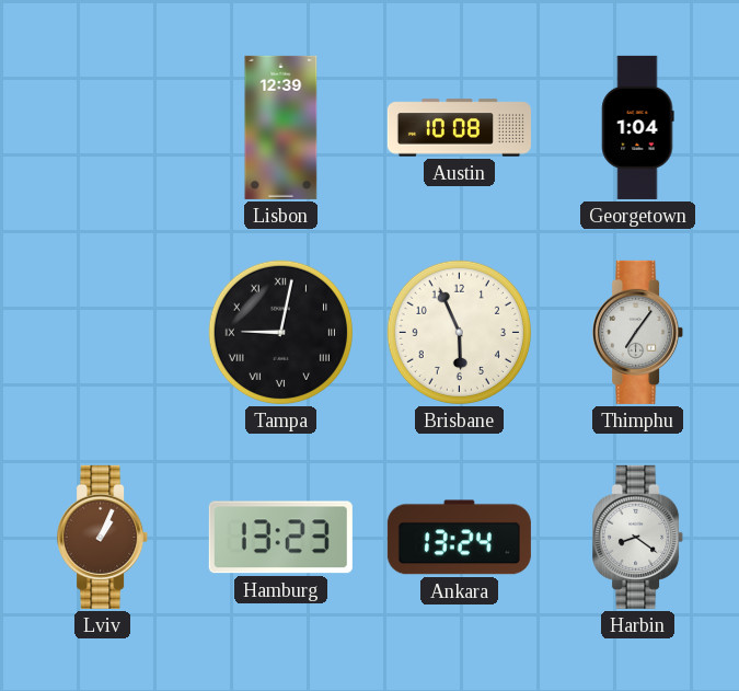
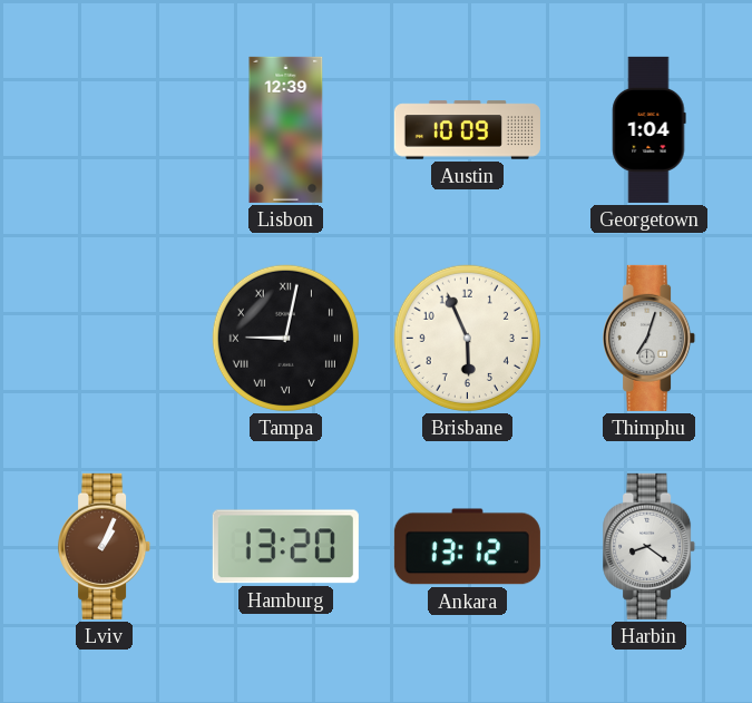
Austin: 10:08 -> 10:09
Thimphu: 7:06 -> 7:03
Hamburg: 13:23 -> 13:20
Ankara: 13:24 -> 13:12
